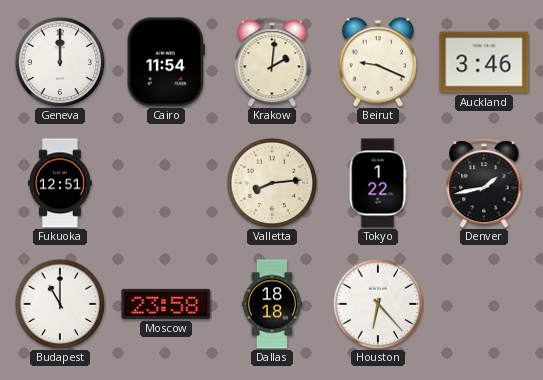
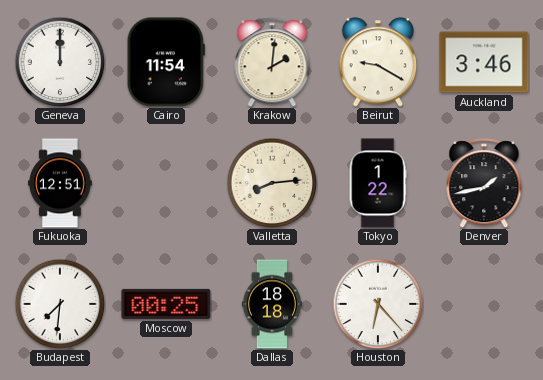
Beirut: 9:19 -> 9:20
Budapest: 11:00 -> 7:31
Moscow: 23:58 -> 00:25
